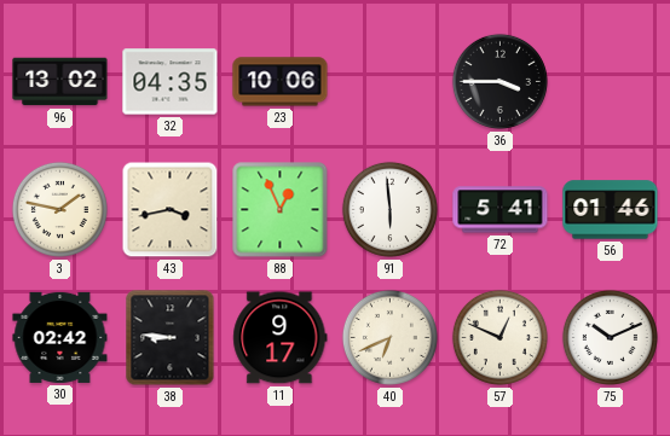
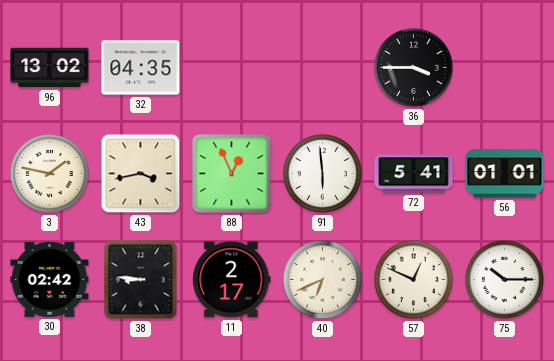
23: 10:06 -> none
56: 01:46 -> 01:01
11: 9:17 -> 2:17
75: 10:11 -> 10:15
